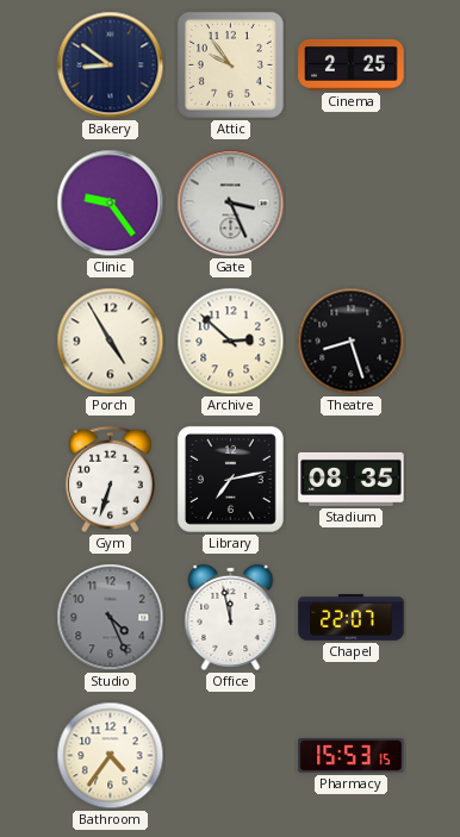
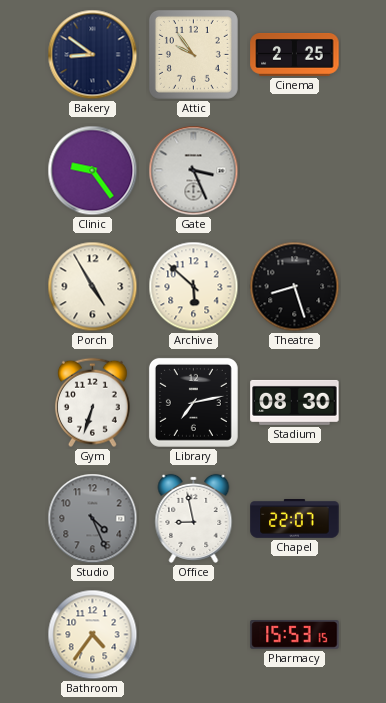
Archive: 2:52 -> 5:52
Stadium: 08:35 -> 08:30
Office: 11:58 -> 8:58
